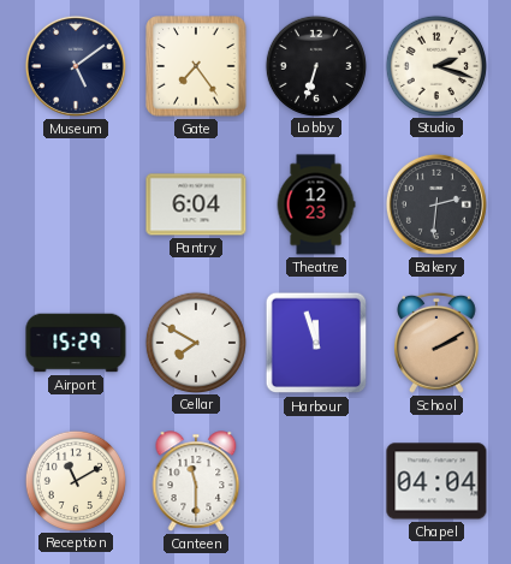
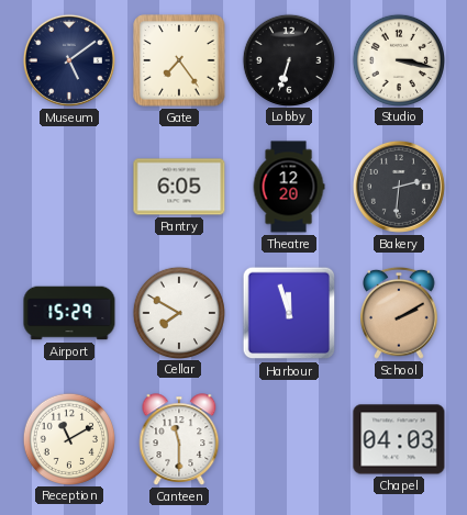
Studio: 2:18 -> 3:17
Pantry: 6:04 -> 6:05
Theatre: 12:23 -> 12:20
Chapel: 04:04 -> 04:03
